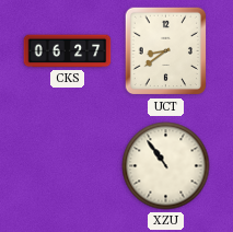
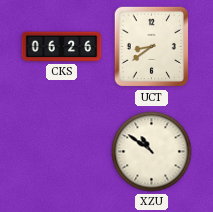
CKS: 06:27 -> 06:26
XZU: 10:54 -> 10:51
